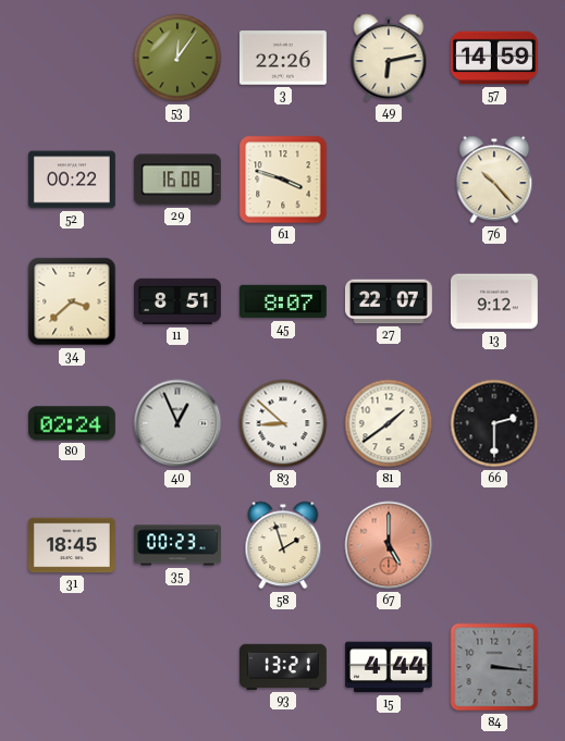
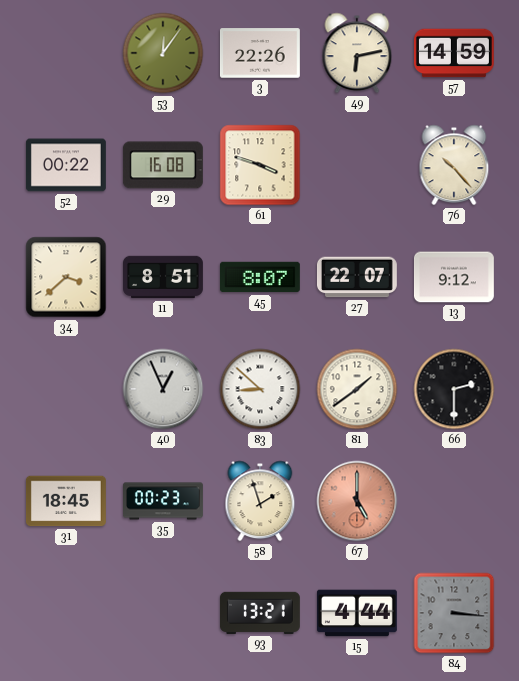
80: 02:24 -> none
